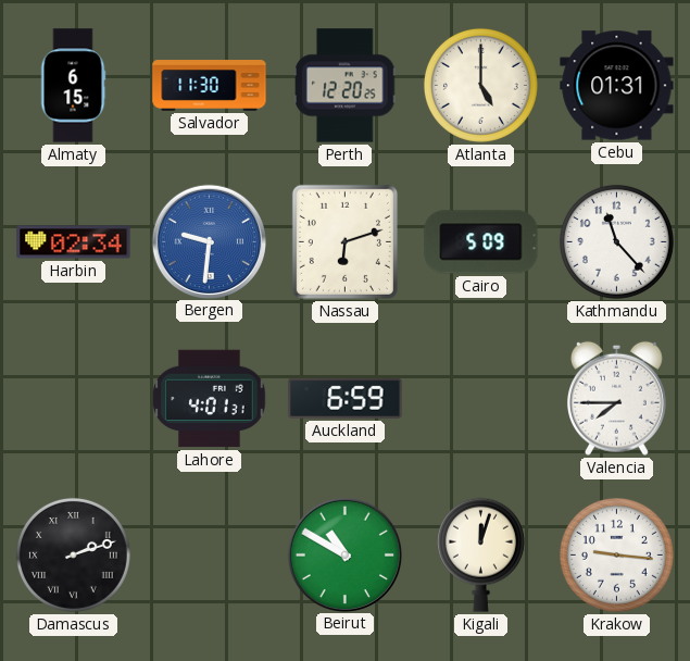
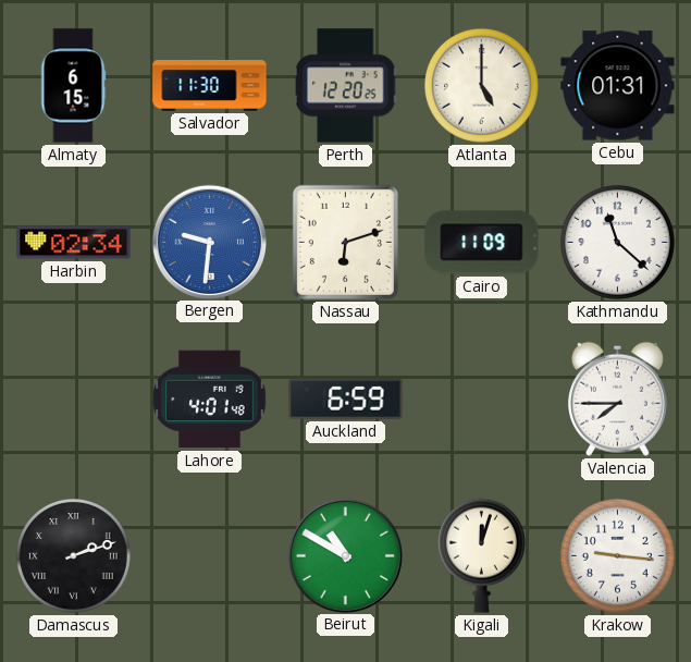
Cairo: 5:09 -> 11:09
Kathmandu: 11:23 -> 11:22
Lahore: 4:01:31 -> 4:01:48
